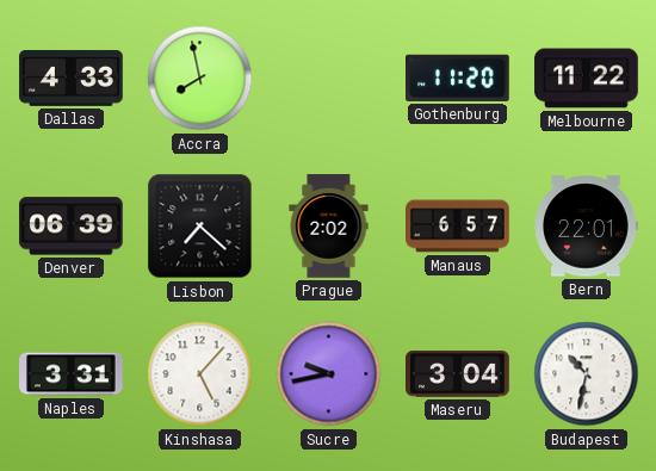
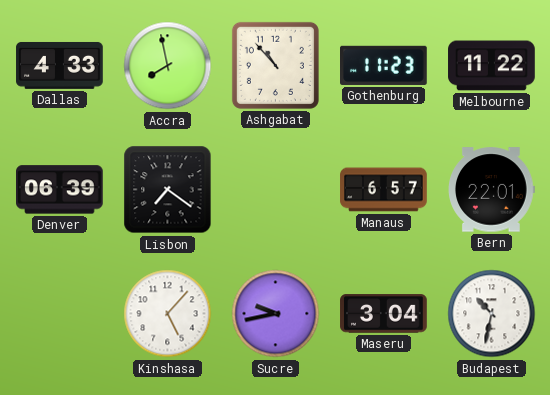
Ashgabat: none -> 10:53
Gothenburg: 11:20 -> 11:23
Lisbon: 7:22 -> 7:21
Prague: 2:02 -> none
Naples: 3:31 -> none
